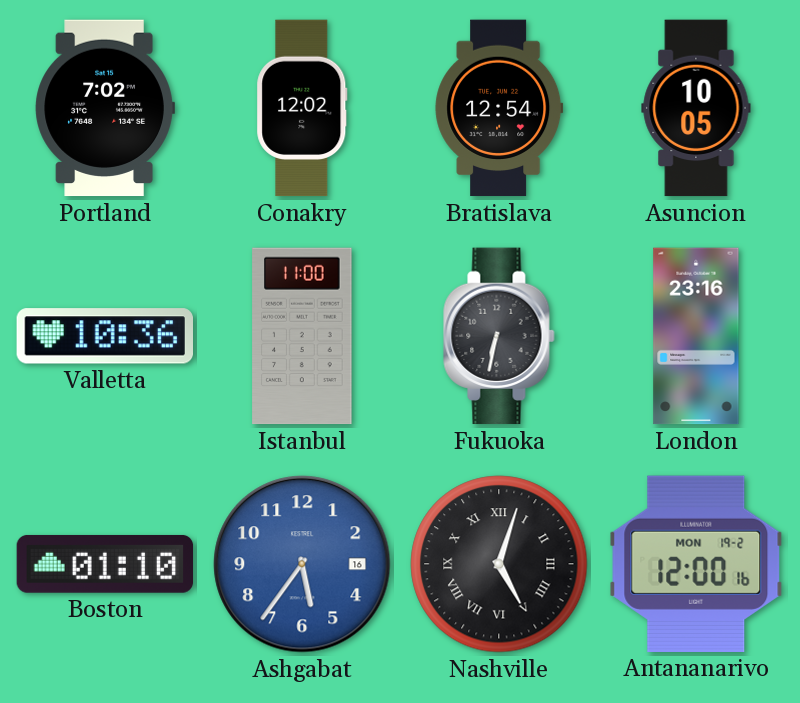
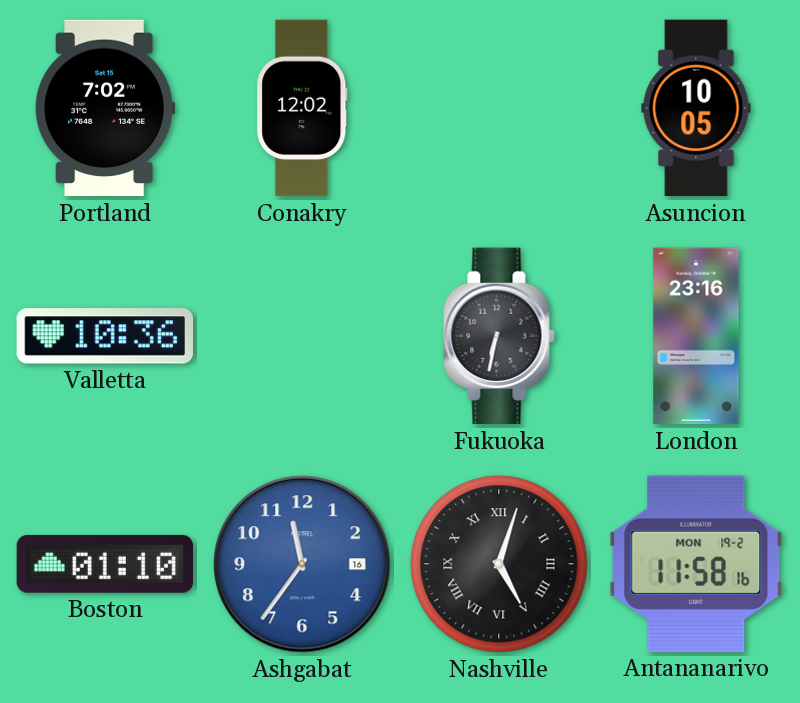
Bratislava: 12:54 -> none
Istanbul: 11:00 -> none
Ashgabat: 5:36 -> 11:36
Antananarivo: 12:00 -> 11:58
